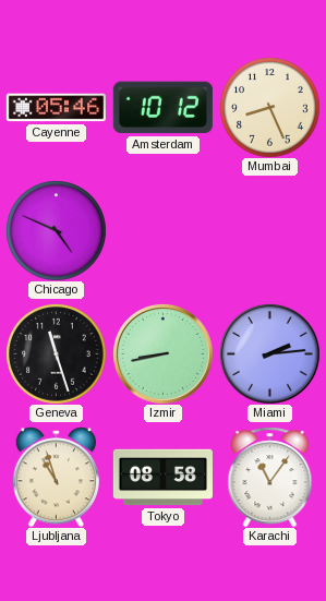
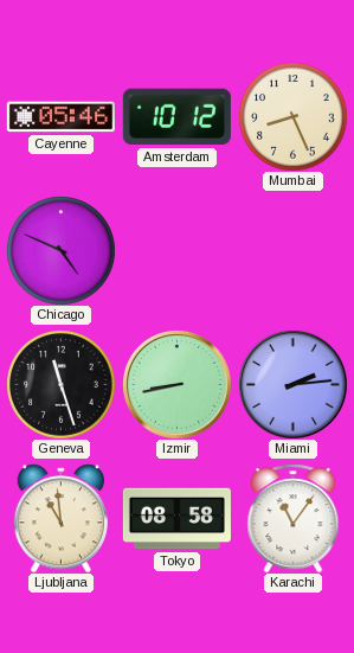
Ljubljana: 10:57 -> 10:59
